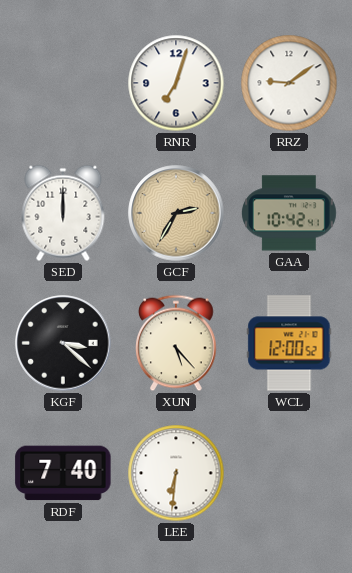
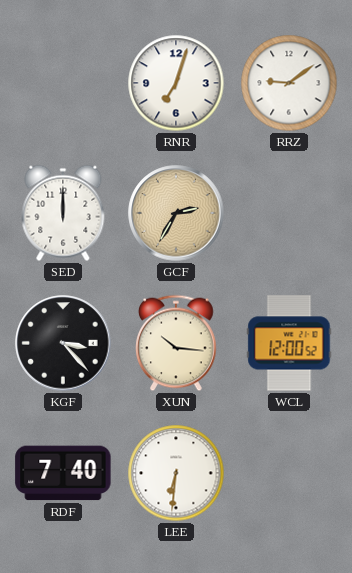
GAA: 10:42 -> none
KGF: 3:22 -> 3:23
XUN: 5:23 -> 10:16
